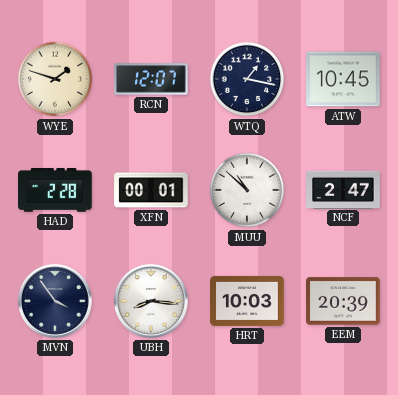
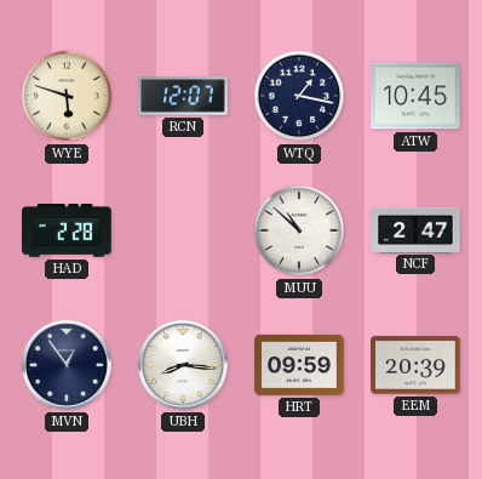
WYE: 1:48 -> 5:48
XFN: 00:01 -> none
MVN: 3:54 -> 12:54
HRT: 10:03 -> 09:59
